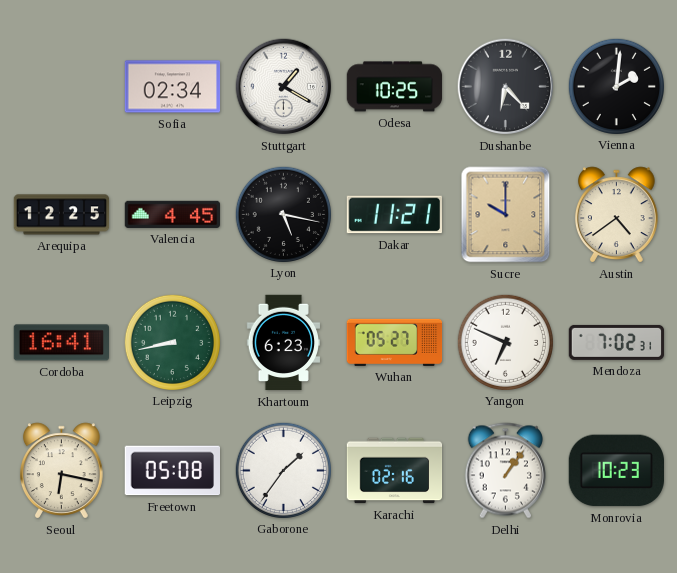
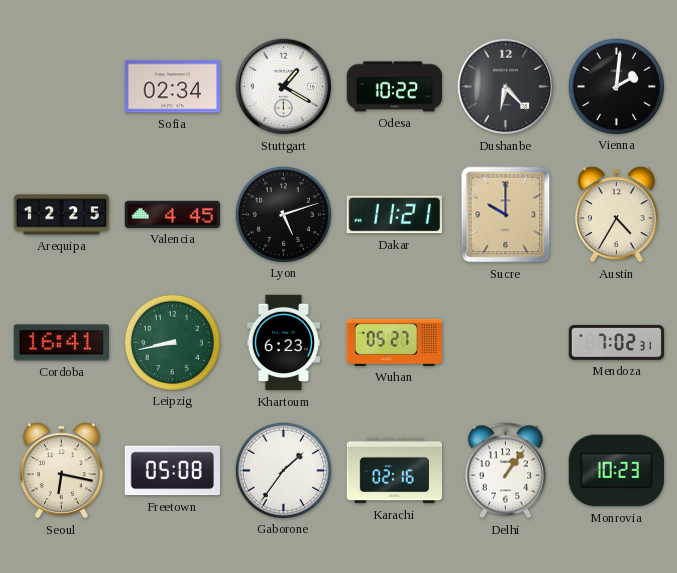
Odesa: 10:25 -> 10:22
Lyon: 5:17 -> 5:12
Austin: 4:39 -> 4:35
Yangon: 6:49 -> none
